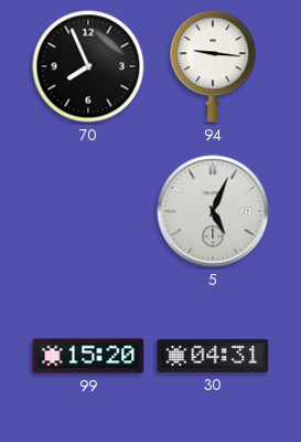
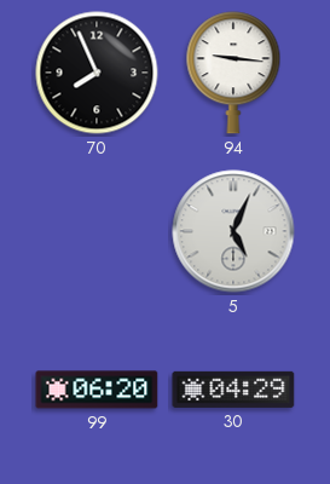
99: 15:20 -> 06:20
30: 04:31 -> 04:29
